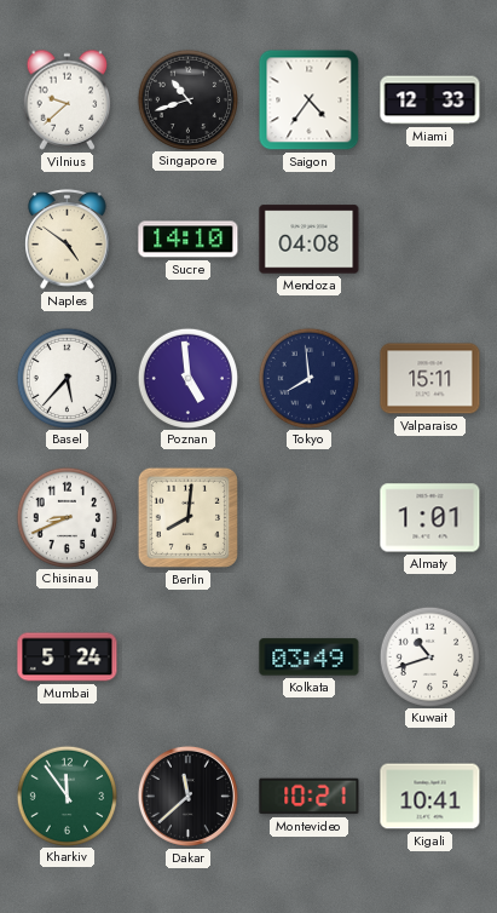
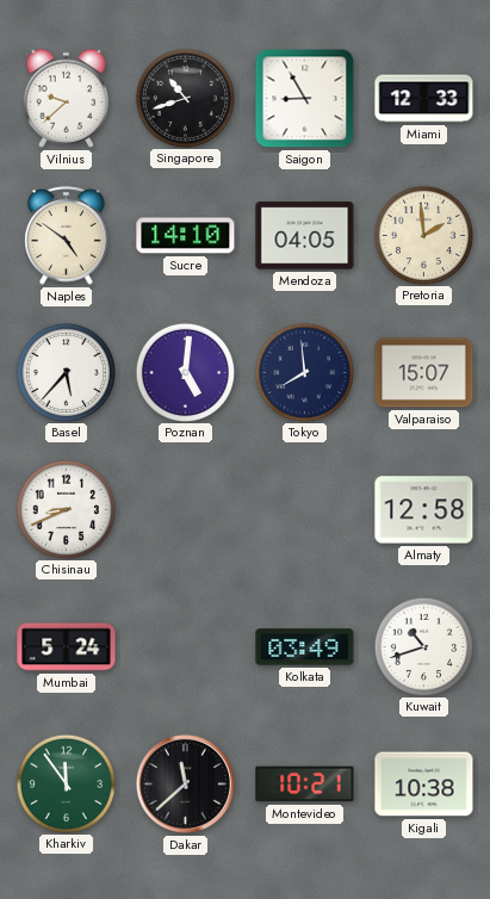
Saigon: 4:36 -> 8:55
Mendoza: 04:08 -> 04:05
Pretoria: none -> 1:59
Poznan: 4:59 -> 5:01
Valparaiso: 15:11 -> 15:07
Berlin: 8:01 -> none
Almaty: 1:01 -> 12:58
Kigali: 10:41 -> 10:38
